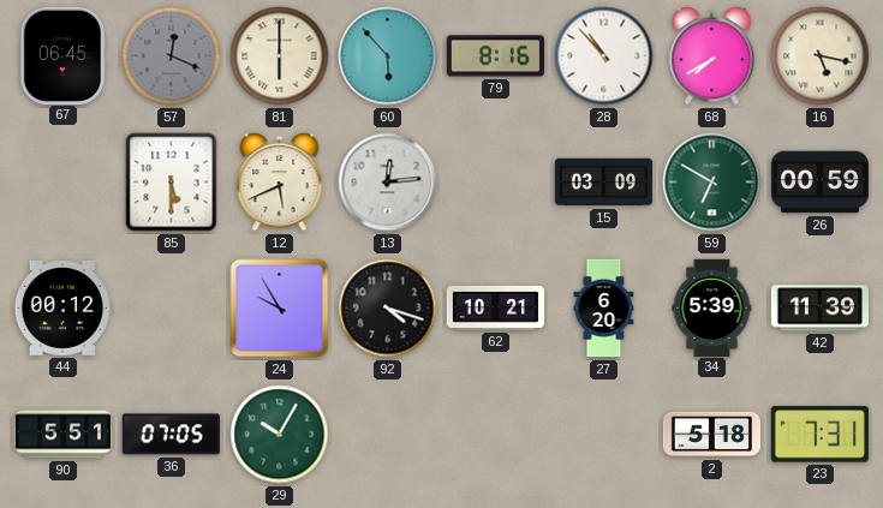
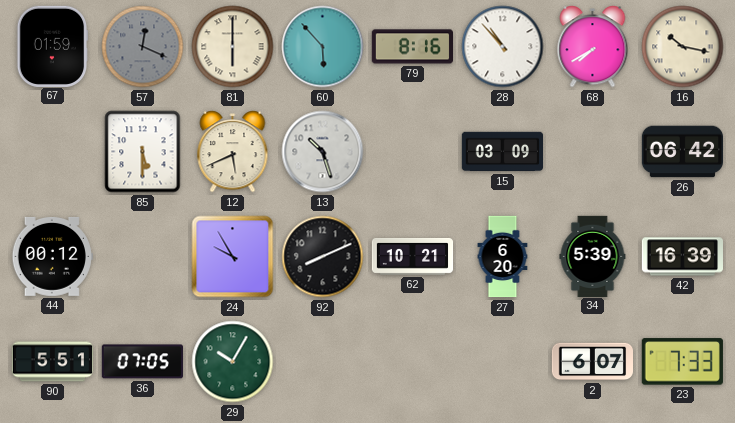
67: 06:45 -> 01:59
16: 5:17 -> 10:17
13: 12:14 -> 10:27
59: 6:50 -> none
26: 00:59 -> 06:42
92: 4:18 -> 8:11
42: 11:39 -> 16:39
2: 5:18 -> 6:07
23: 7:31 -> 7:33
